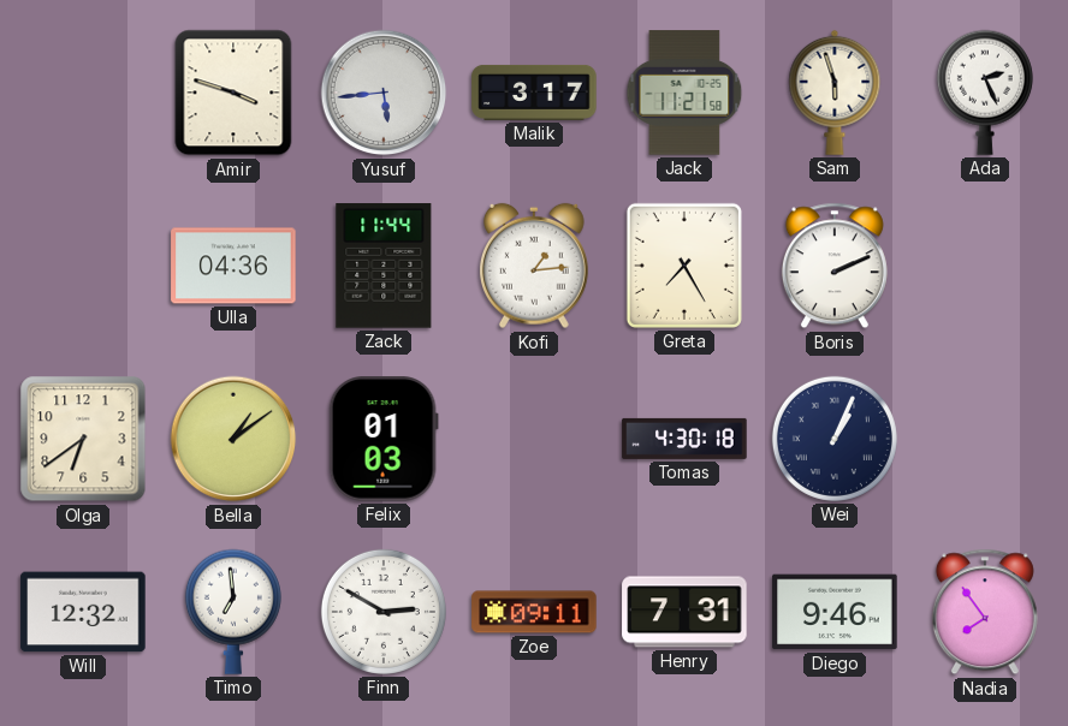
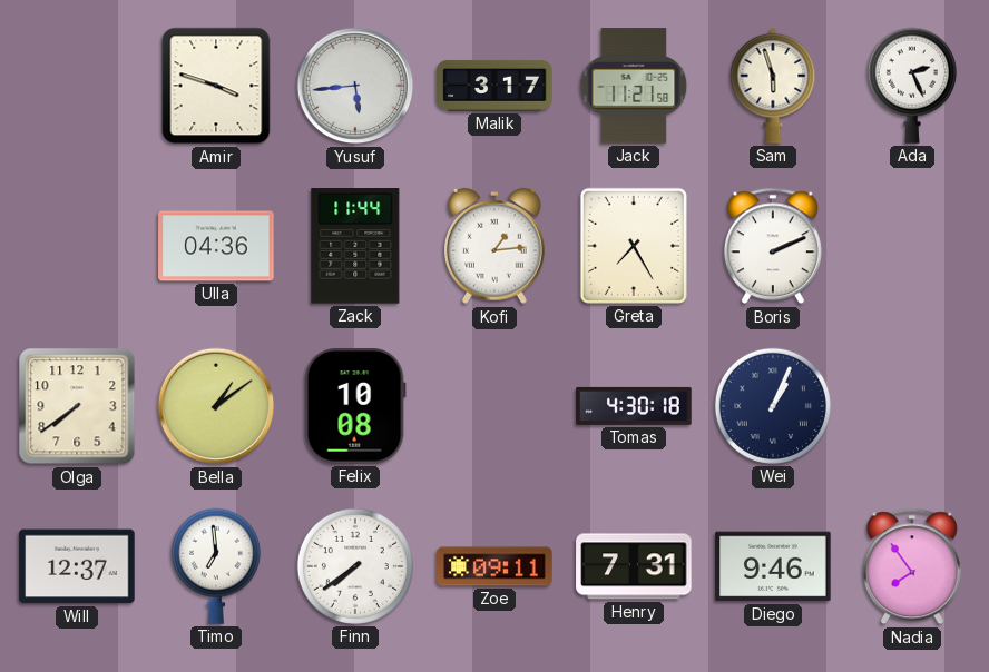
Olga: 6:39 -> 7:39
Felix: 01:03 -> 10:08
Will: 12:32 -> 12:37
Finn: 2:50 -> 7:39
